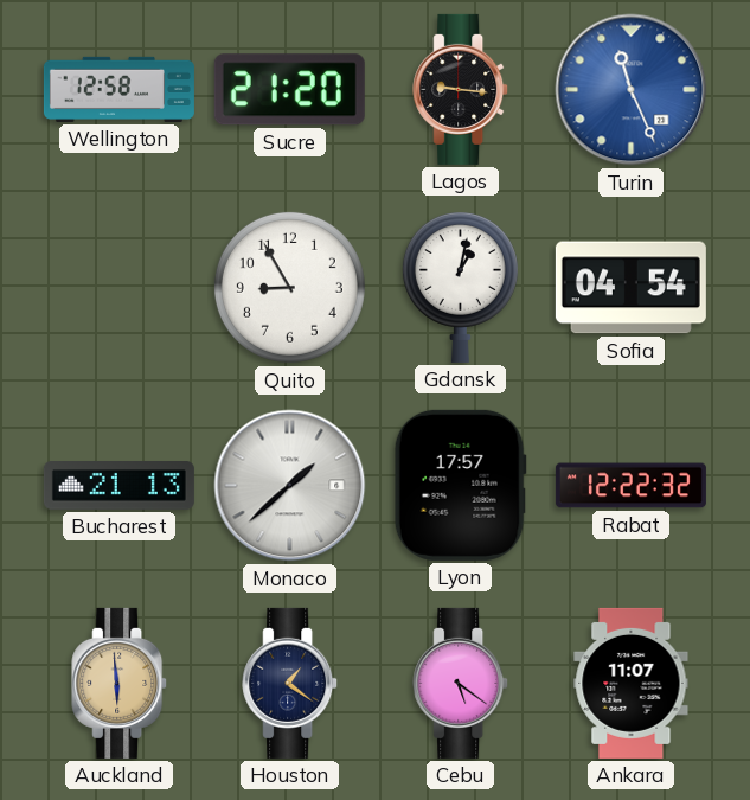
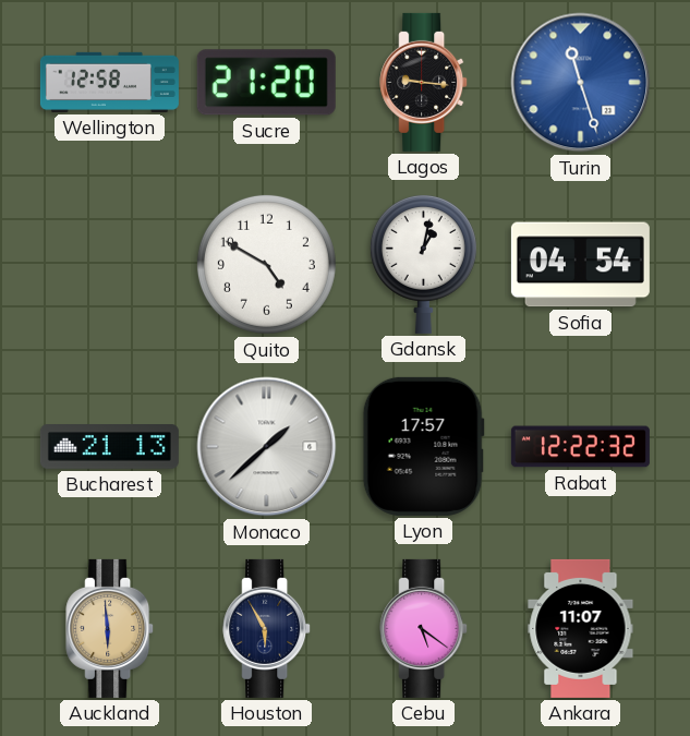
Turin: 11:26 -> 11:27
Quito: 8:55 -> 4:50
Houston: 1:21 -> 5:55
